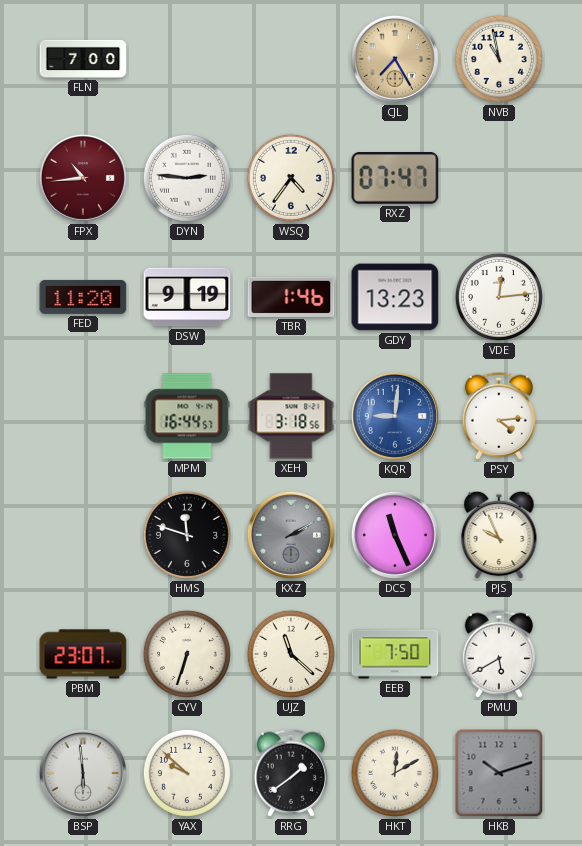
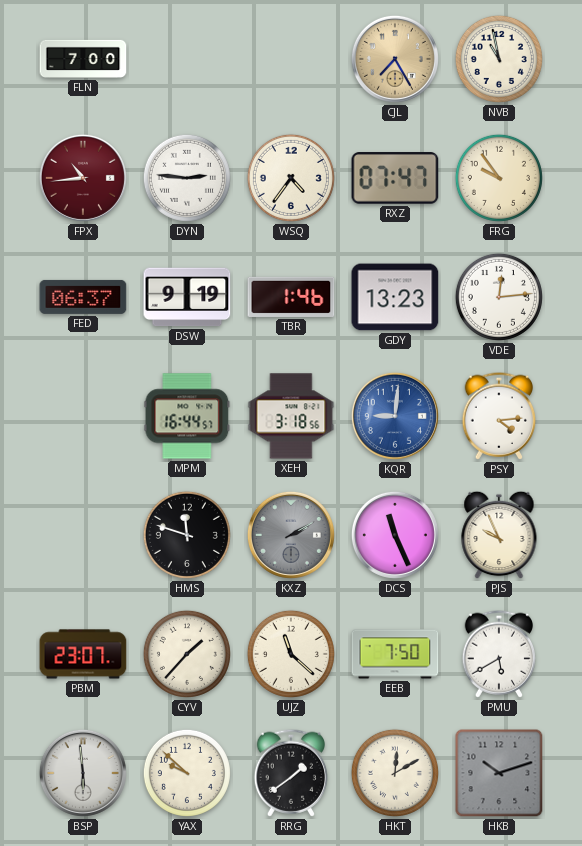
FRG: none -> 9:54
FED: 11:20 -> 06:37
CYV: 6:33 -> 1:37
